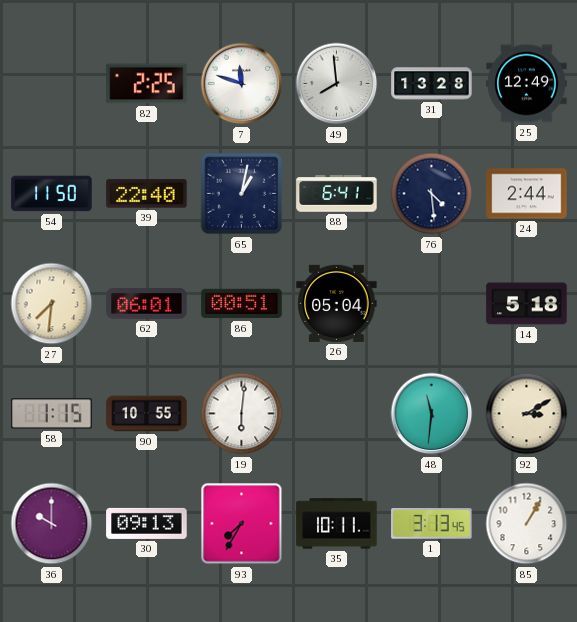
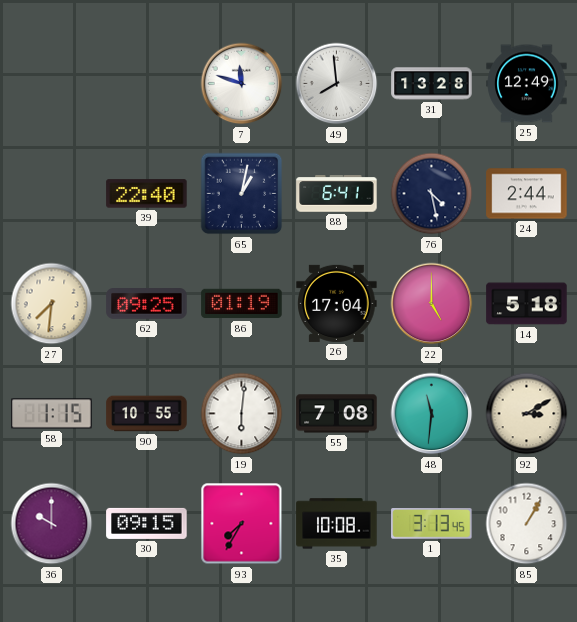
82: 2:25 -> none
54: 11:50 -> none
76: 4:29 -> 4:28
62: 06:01 -> 09:25
86: 00:51 -> 01:19
26: 05:04 -> 17:04
22: none -> 5:00
55: none -> 7:08
30: 09:13 -> 09:15
35: 10:11 -> 10:08
